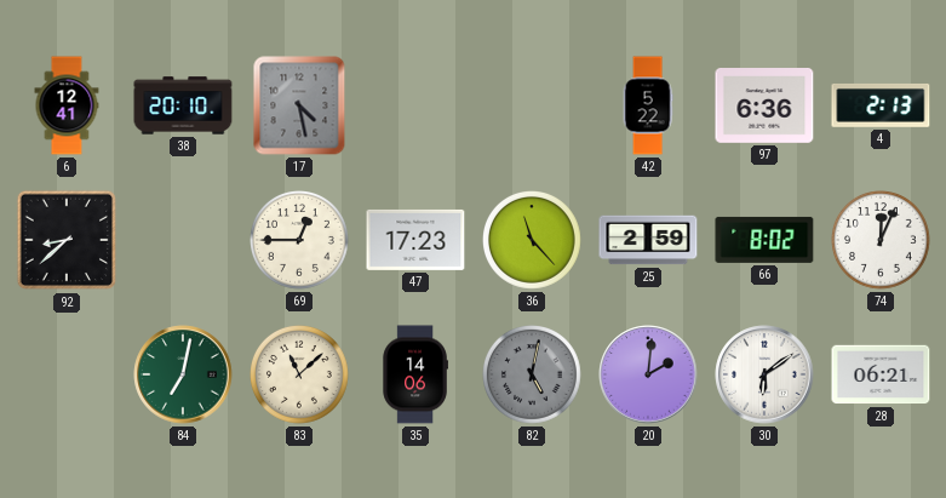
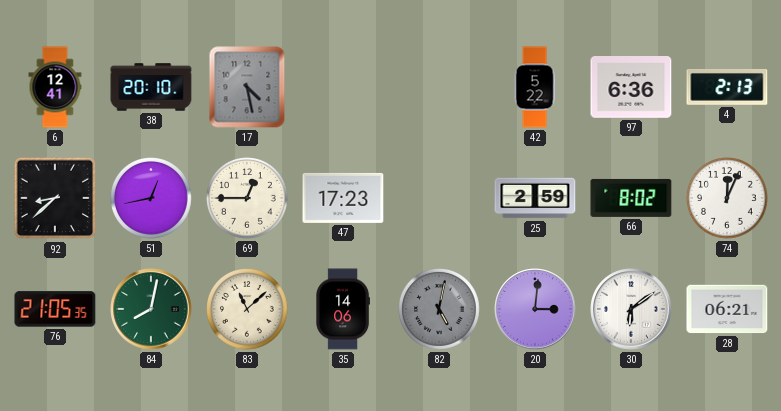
51: none -> 12:43
36: 11:23 -> none
76: none -> 21:05
84: 7:02 -> 8:02
20: 2:01 -> 3:01
